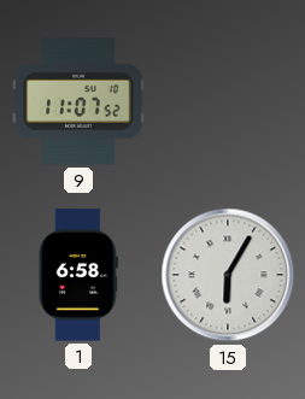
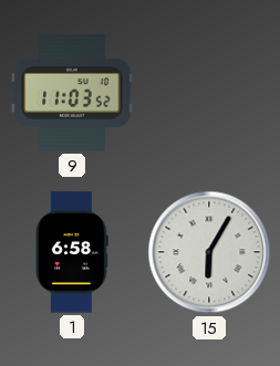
9: 11:07 -> 11:03
